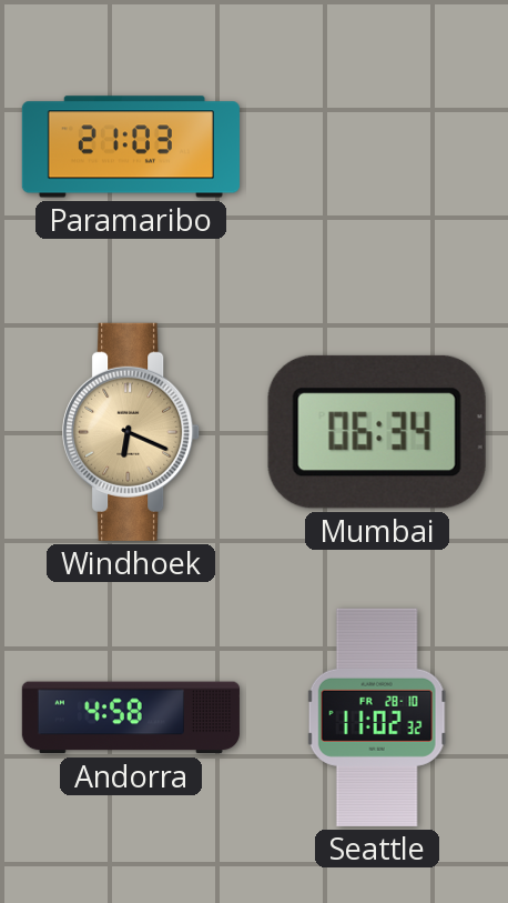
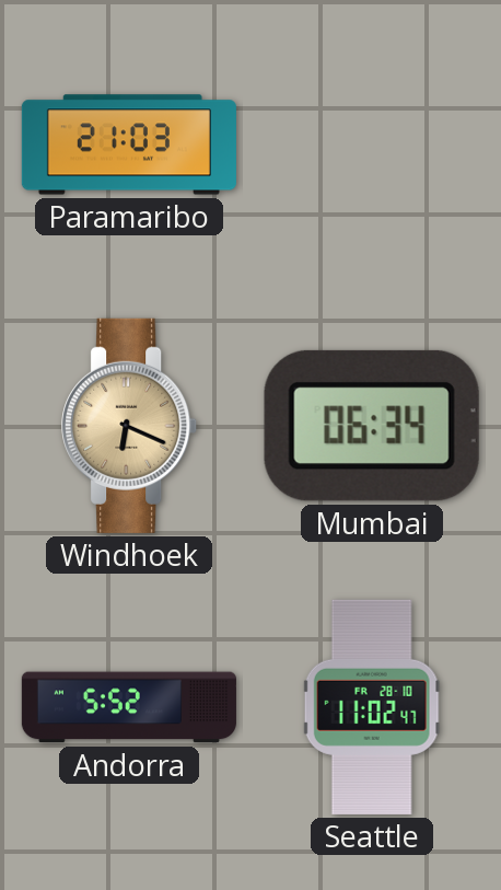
Andorra: 4:58 -> 5:52
Seattle: 11:02:32 -> 11:02:47
